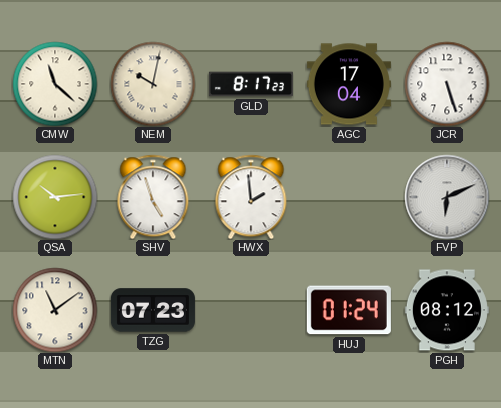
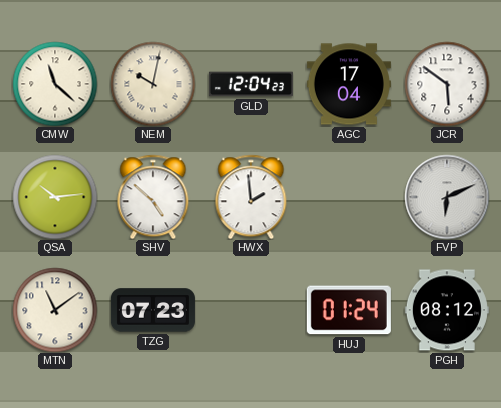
GLD: 8:17 -> 12:04
JCR: 5:27 -> 5:51
SHV: 4:57 -> 4:52
